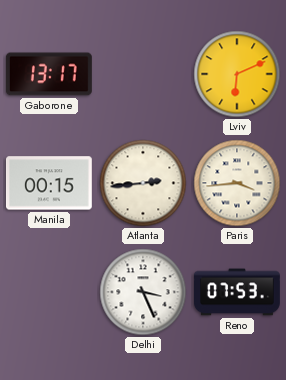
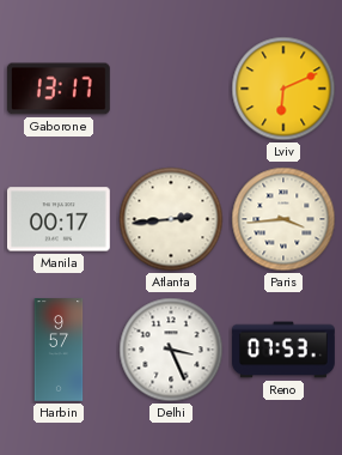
Manila: 00:15 -> 00:17
Harbin: none -> 9:57
